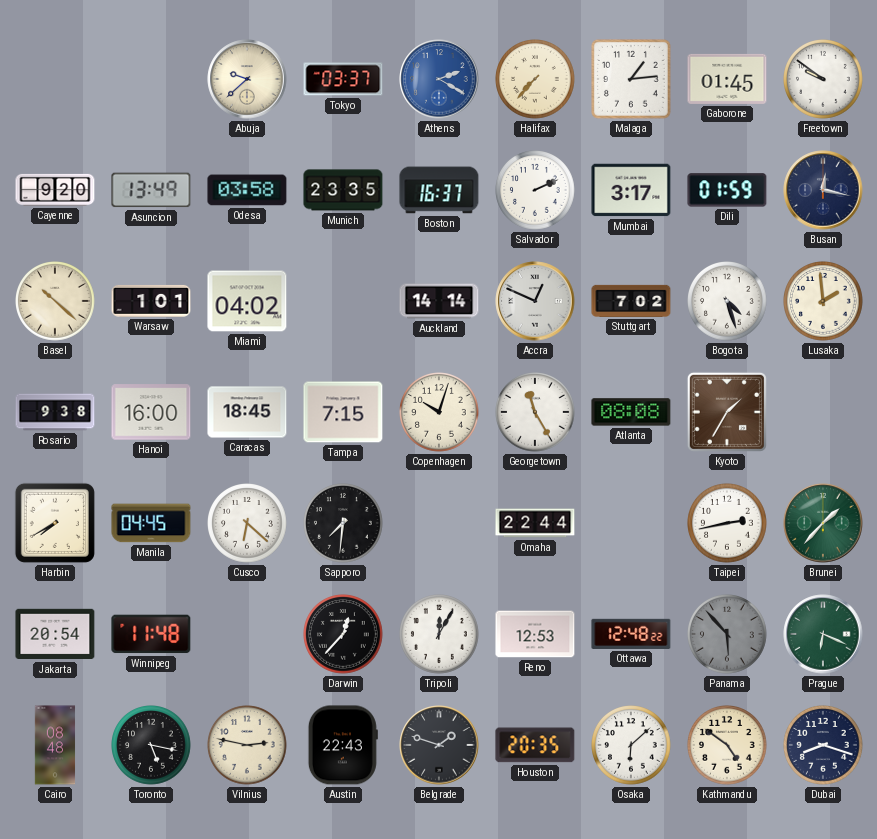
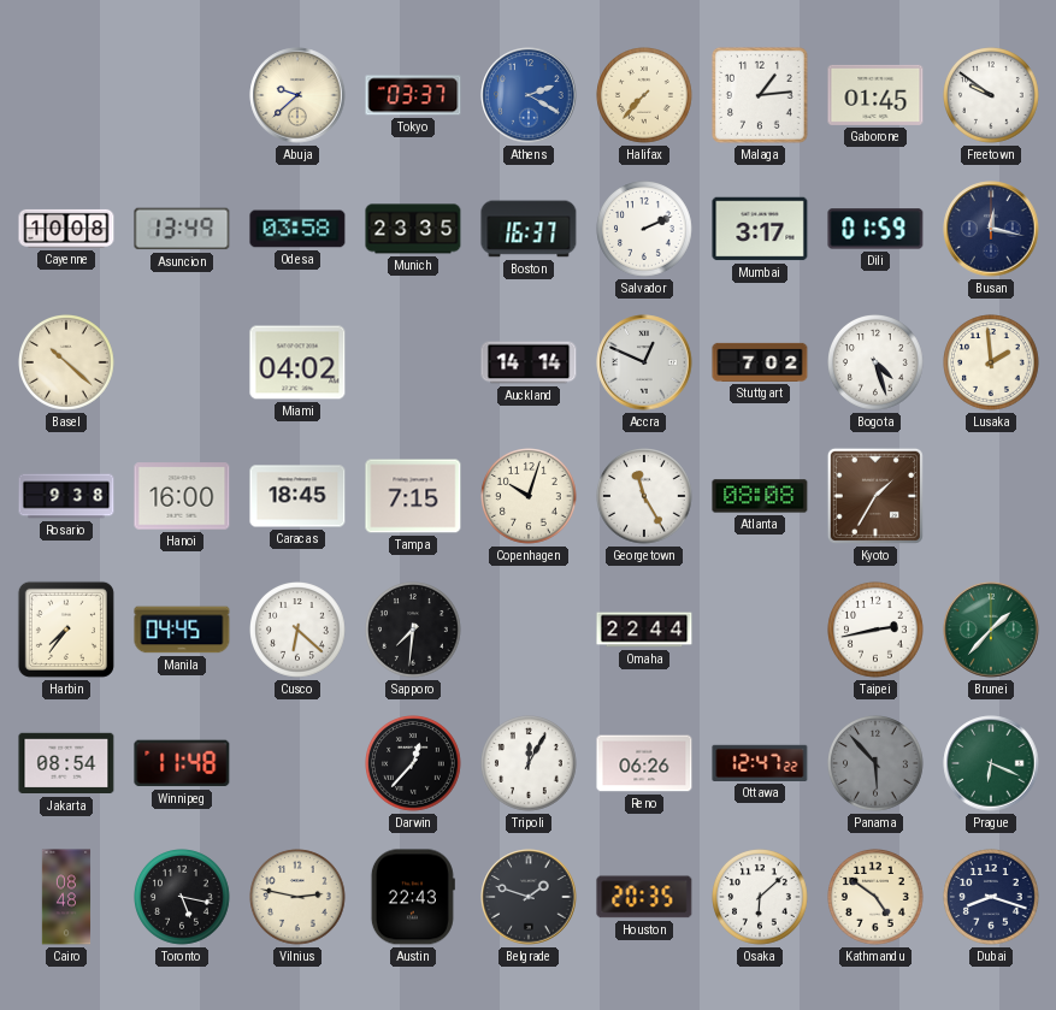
Cayenne: 9:20 -> 10:08
Warsaw: 1:01 -> none
Harbin: 7:40 -> 7:36
Jakarta: 20:54 -> 08:54
Reno: 12:53 -> 06:26
Ottawa: 12:48 -> 12:47
